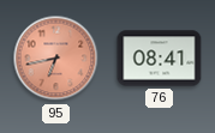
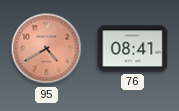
95: 6:43 -> 4:40
